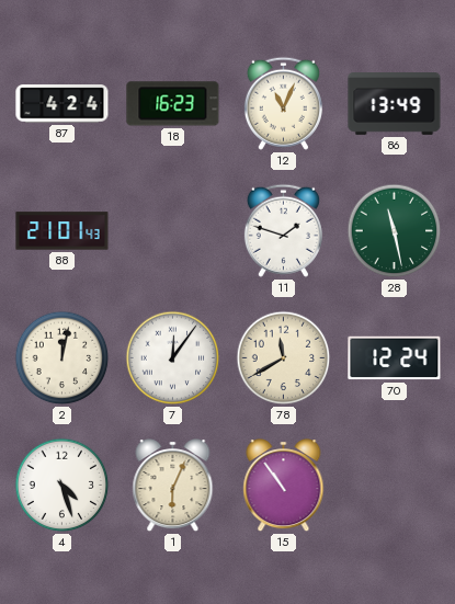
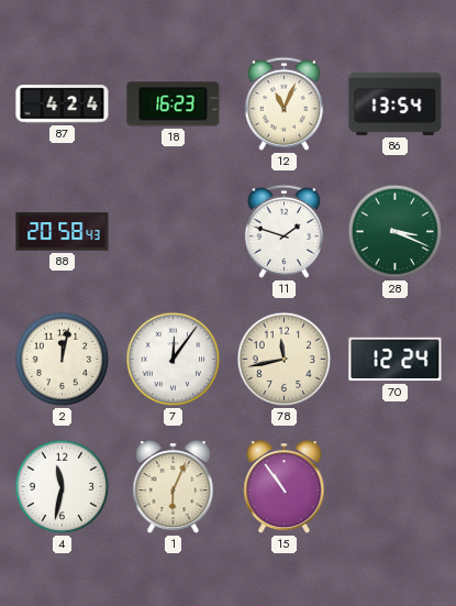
86: 13:49 -> 13:54
88: 21:01 -> 20:58
28: 11:28 -> 3:19
78: 11:40 -> 11:43
4: 4:27 -> 11:32
